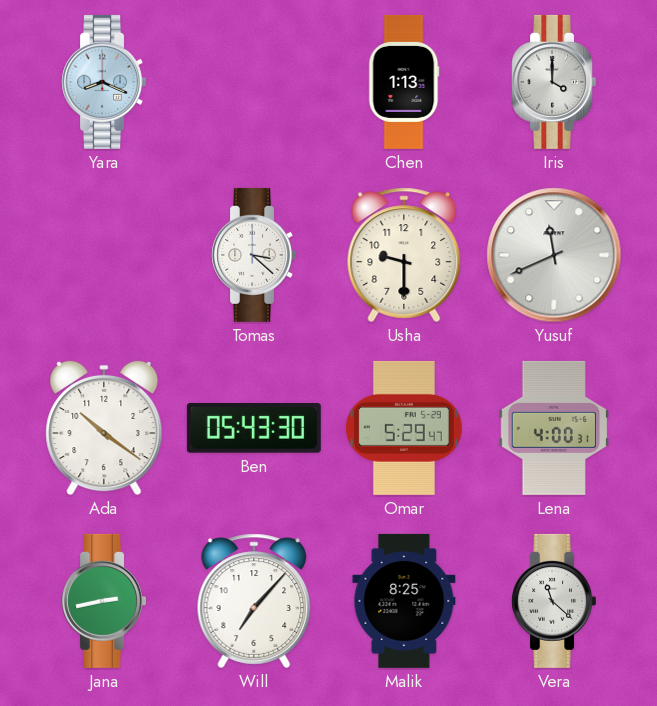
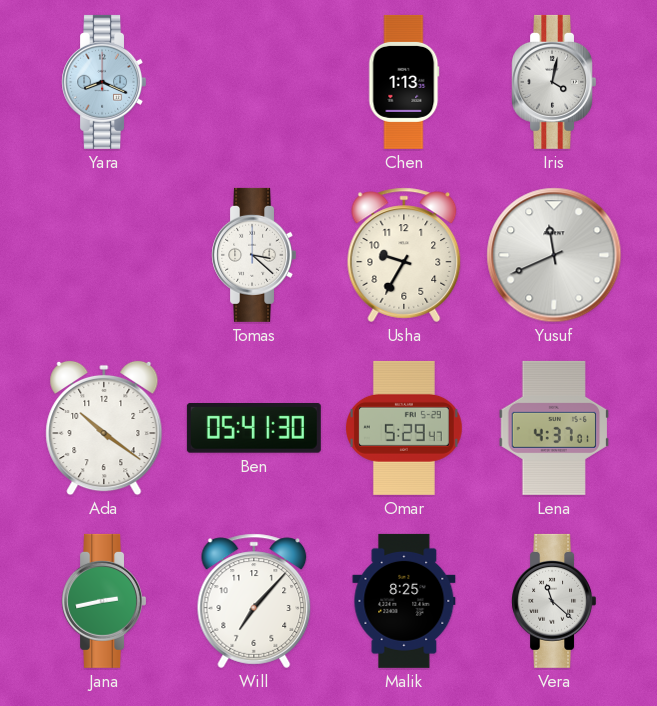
Iris: 4:00 -> 4:02
Usha: 9:30 -> 9:35
Ben: 05:43 -> 05:41
Lena: 4:00 -> 4:37
